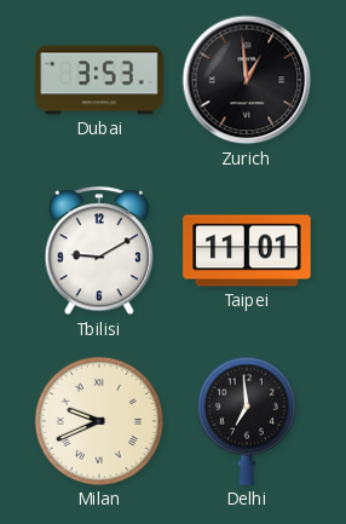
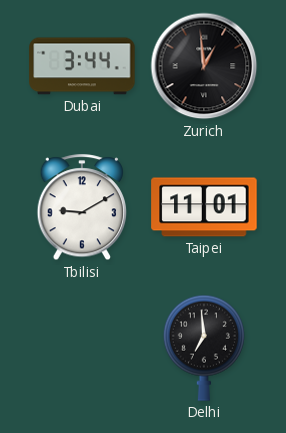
Dubai: 3:53 -> 3:44
Milan: 9:41 -> none
